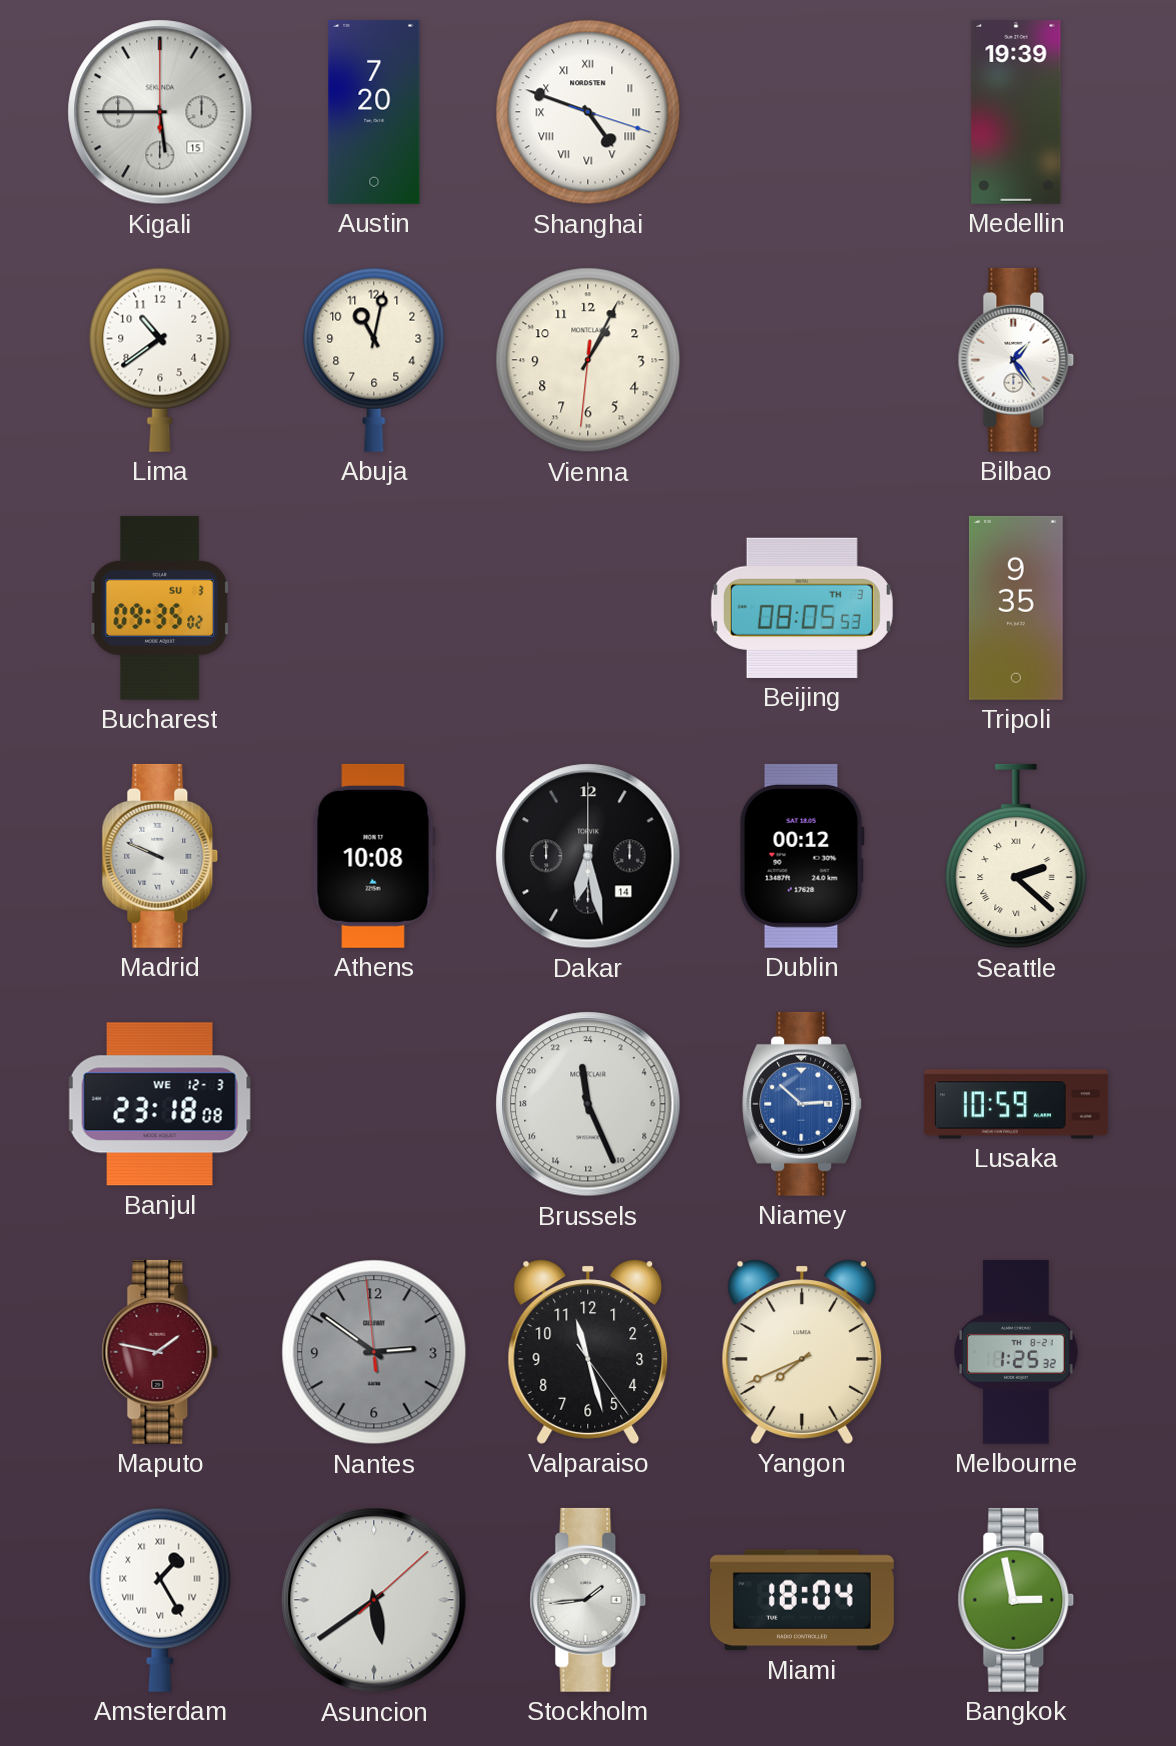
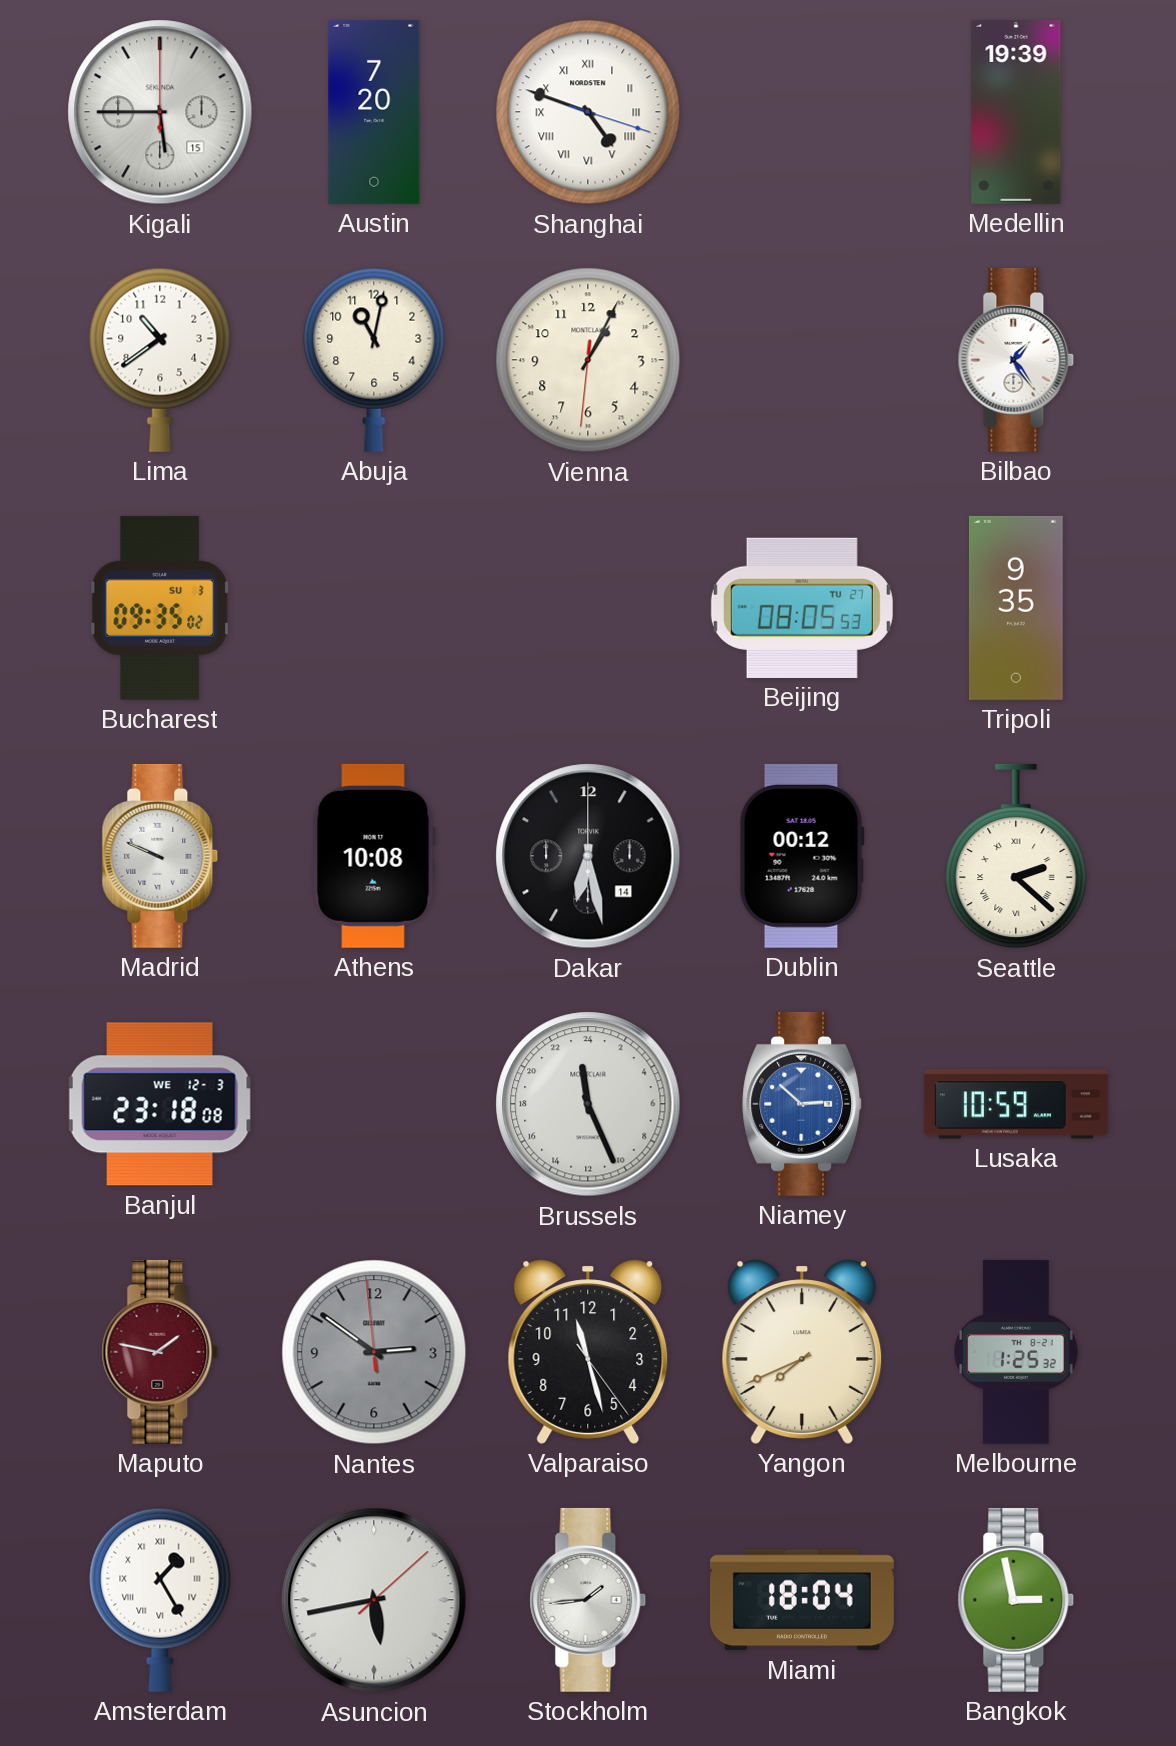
Beijing date: TH 3 -> TU 27
Asuncion: 5:39 -> 5:43
